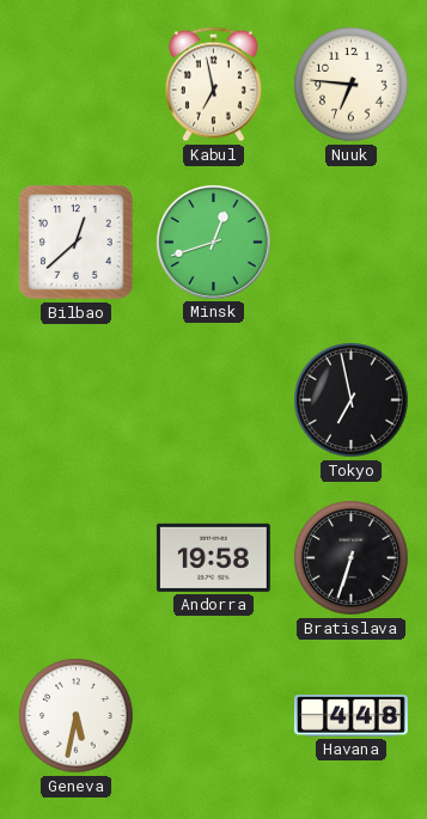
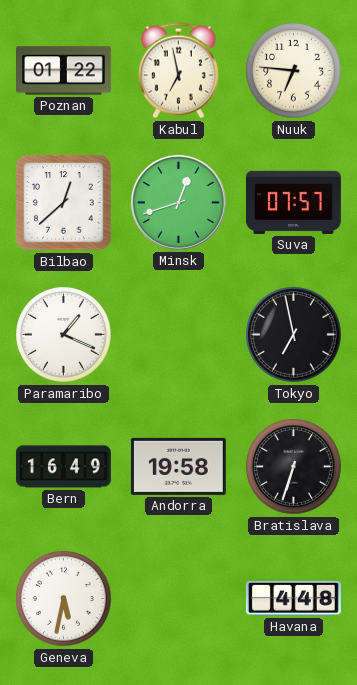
Poznan: none -> 01:22
Suva: none -> 07:57
Paramaribo: none -> 1:19
Bern: none -> 16:49
